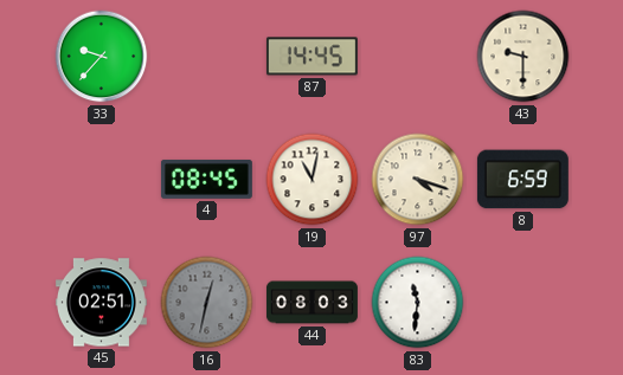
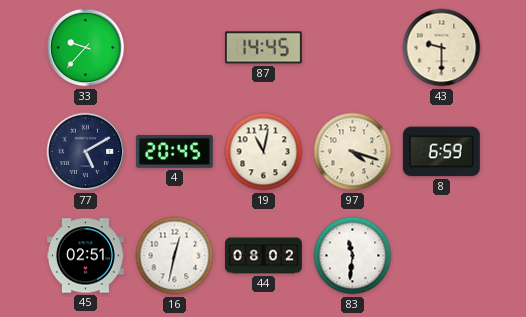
77: none -> 5:10
4: 08:45 -> 20:45
16 dial: grey -> white
44: 08:03 -> 08:02
